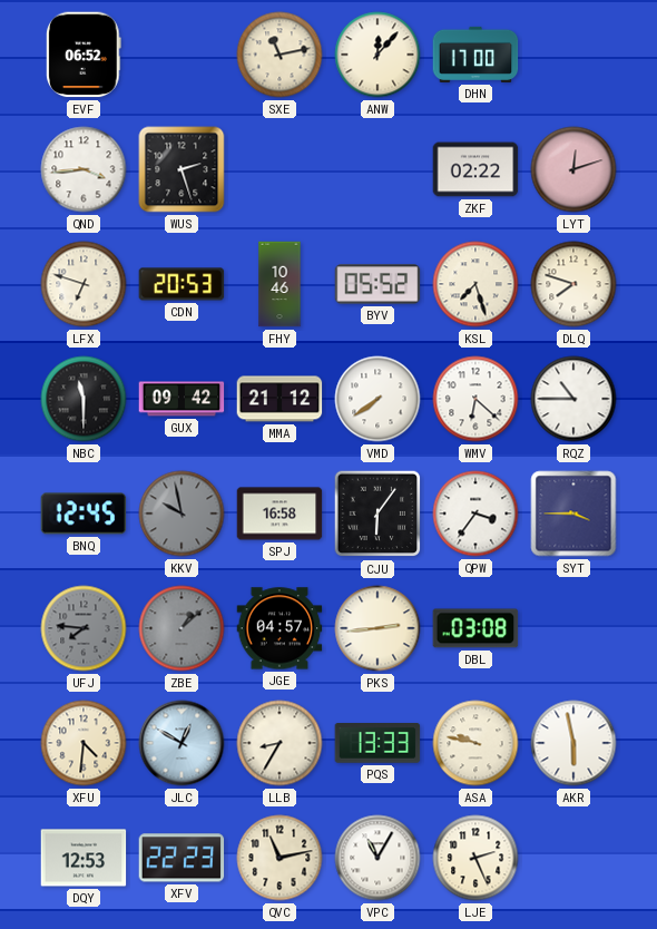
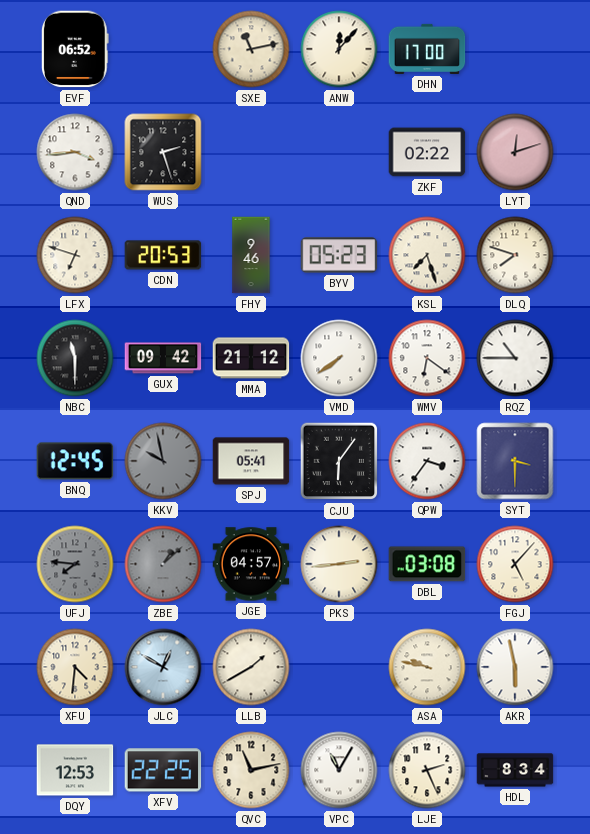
FHY: 10:46 -> 9:46
BYV: 05:52 -> 05:23
WMV: 6:22 -> 6:21
SPJ: 16:58 -> 05:41
SYT: 3:45 -> 3:30
FGJ: none -> 5:07
LLB: 8:35 -> 1:40
PQS: 13:33 -> none
XFV: 22:23 -> 22:25
HDL: none -> 8:34
